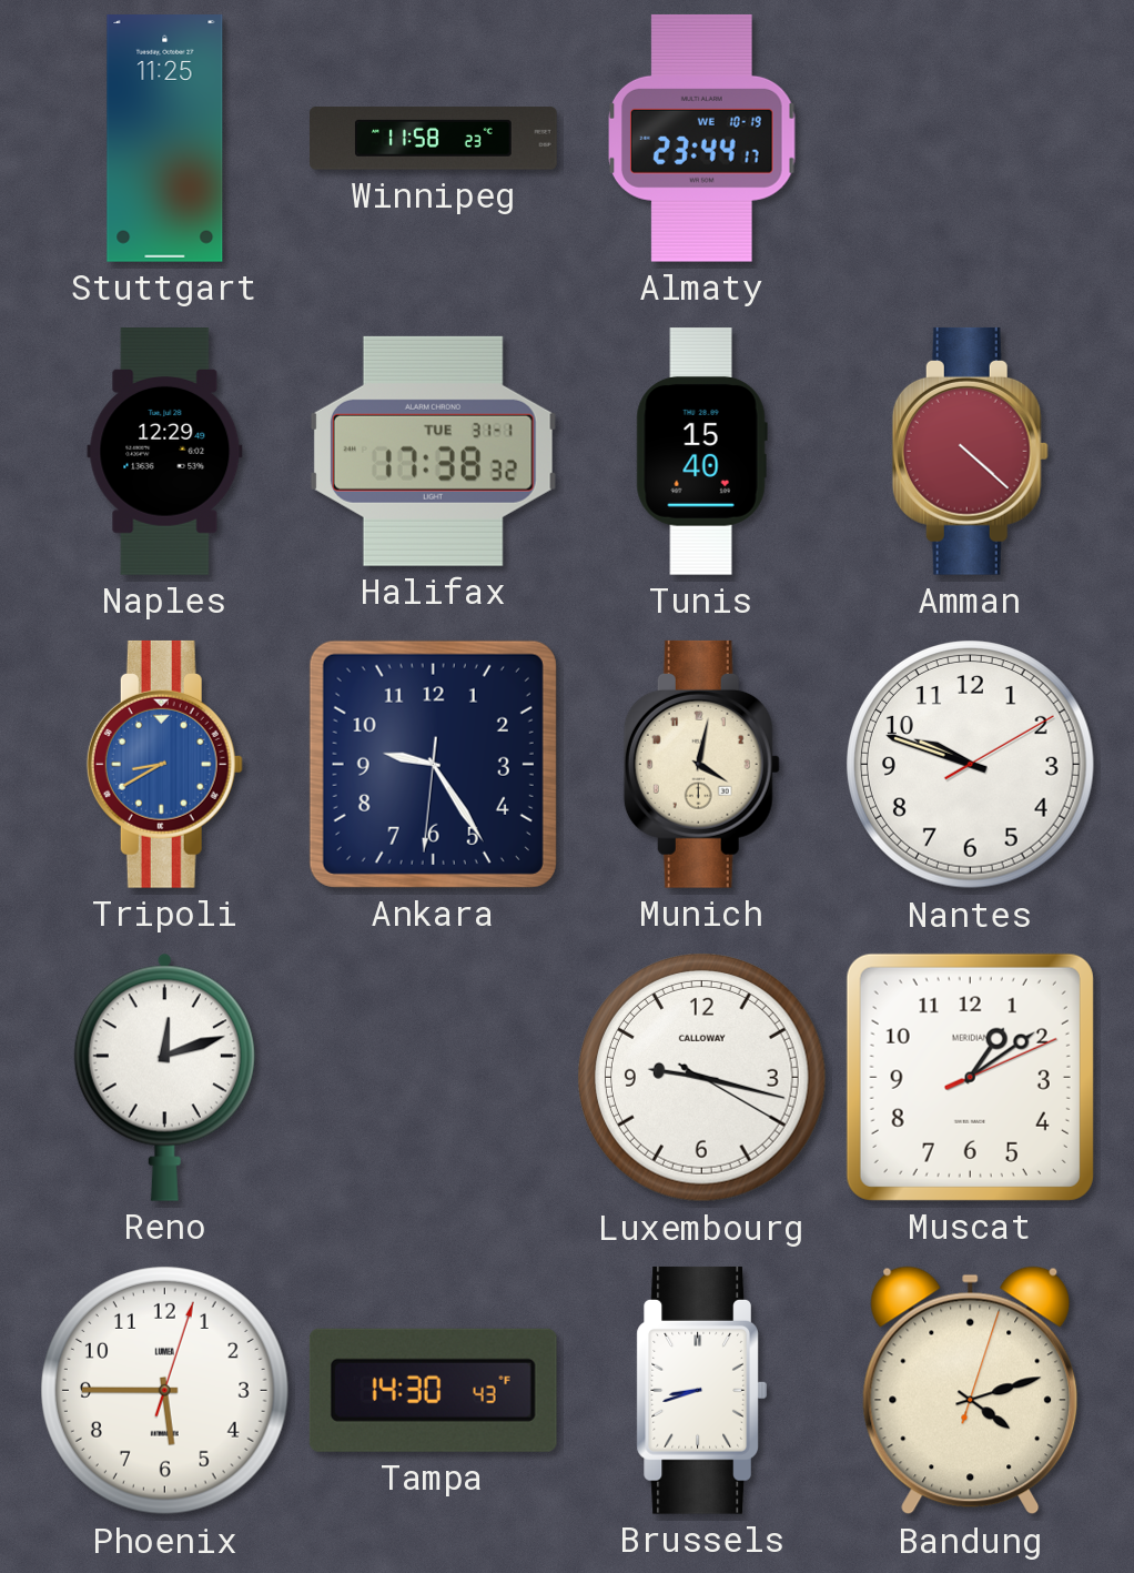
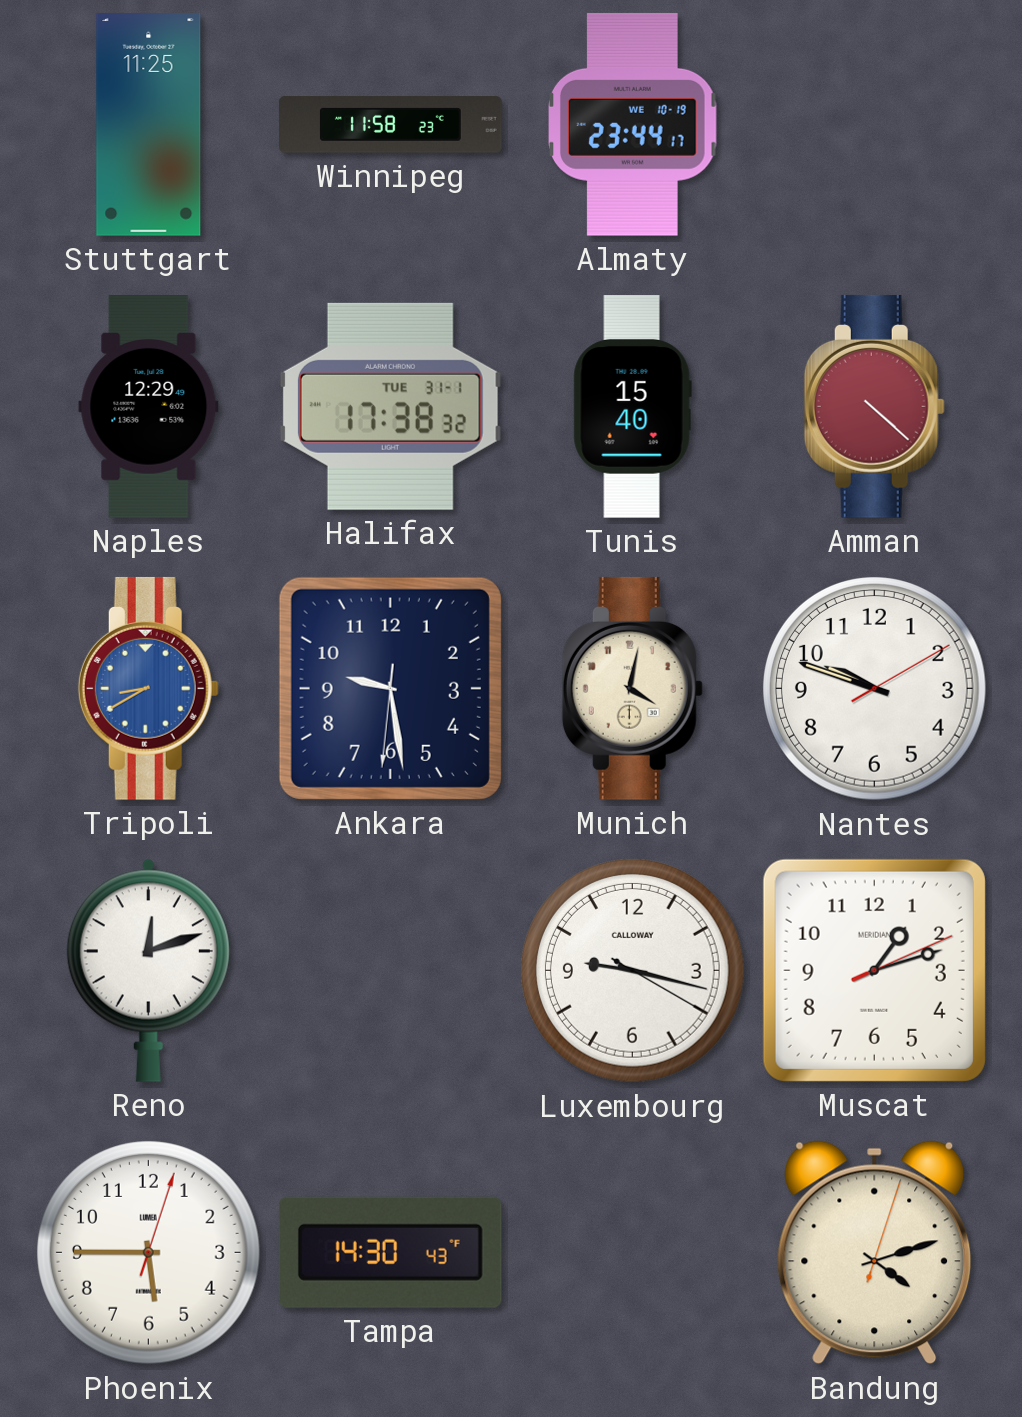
Ankara: 9:24 -> 9:28
Muscat: 1:09 -> 1:12
Brussels: 8:42 -> none
